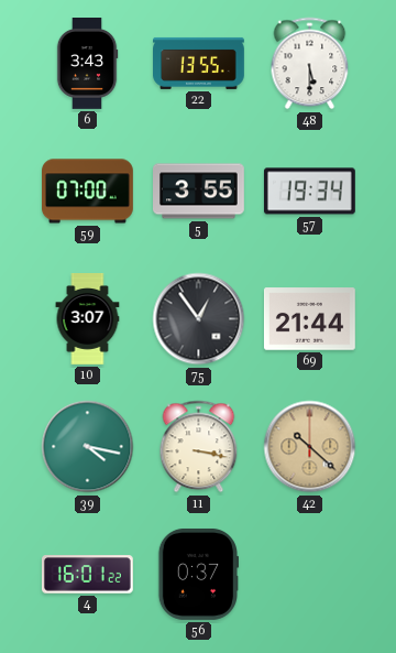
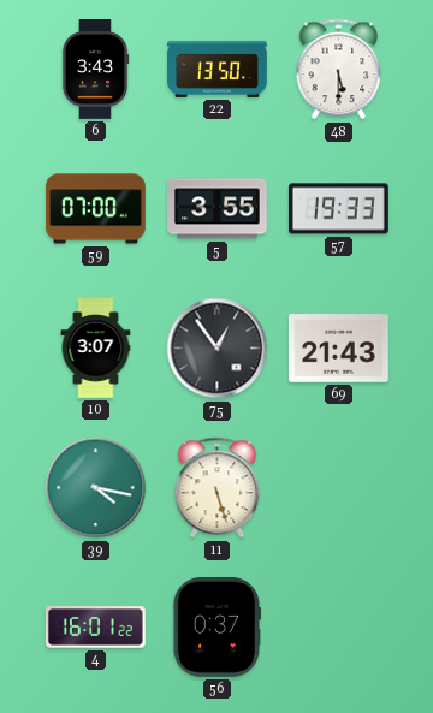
22: 13:55 -> 13:50
57: 19:34 -> 19:33
69: 21:44 -> 21:43
11: 3:17 -> 5:27
42: 10:22 -> none
